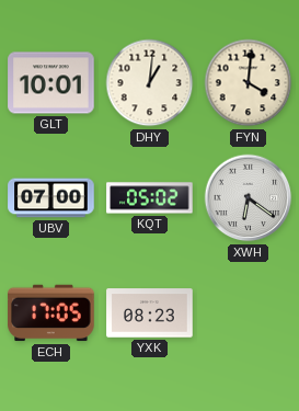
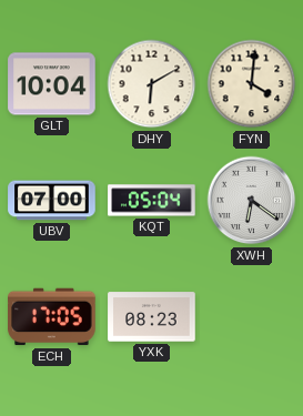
GLT: 10:01 -> 10:04
DHY: 1:01 -> 6:10
KQT: 05:02 -> 05:04
